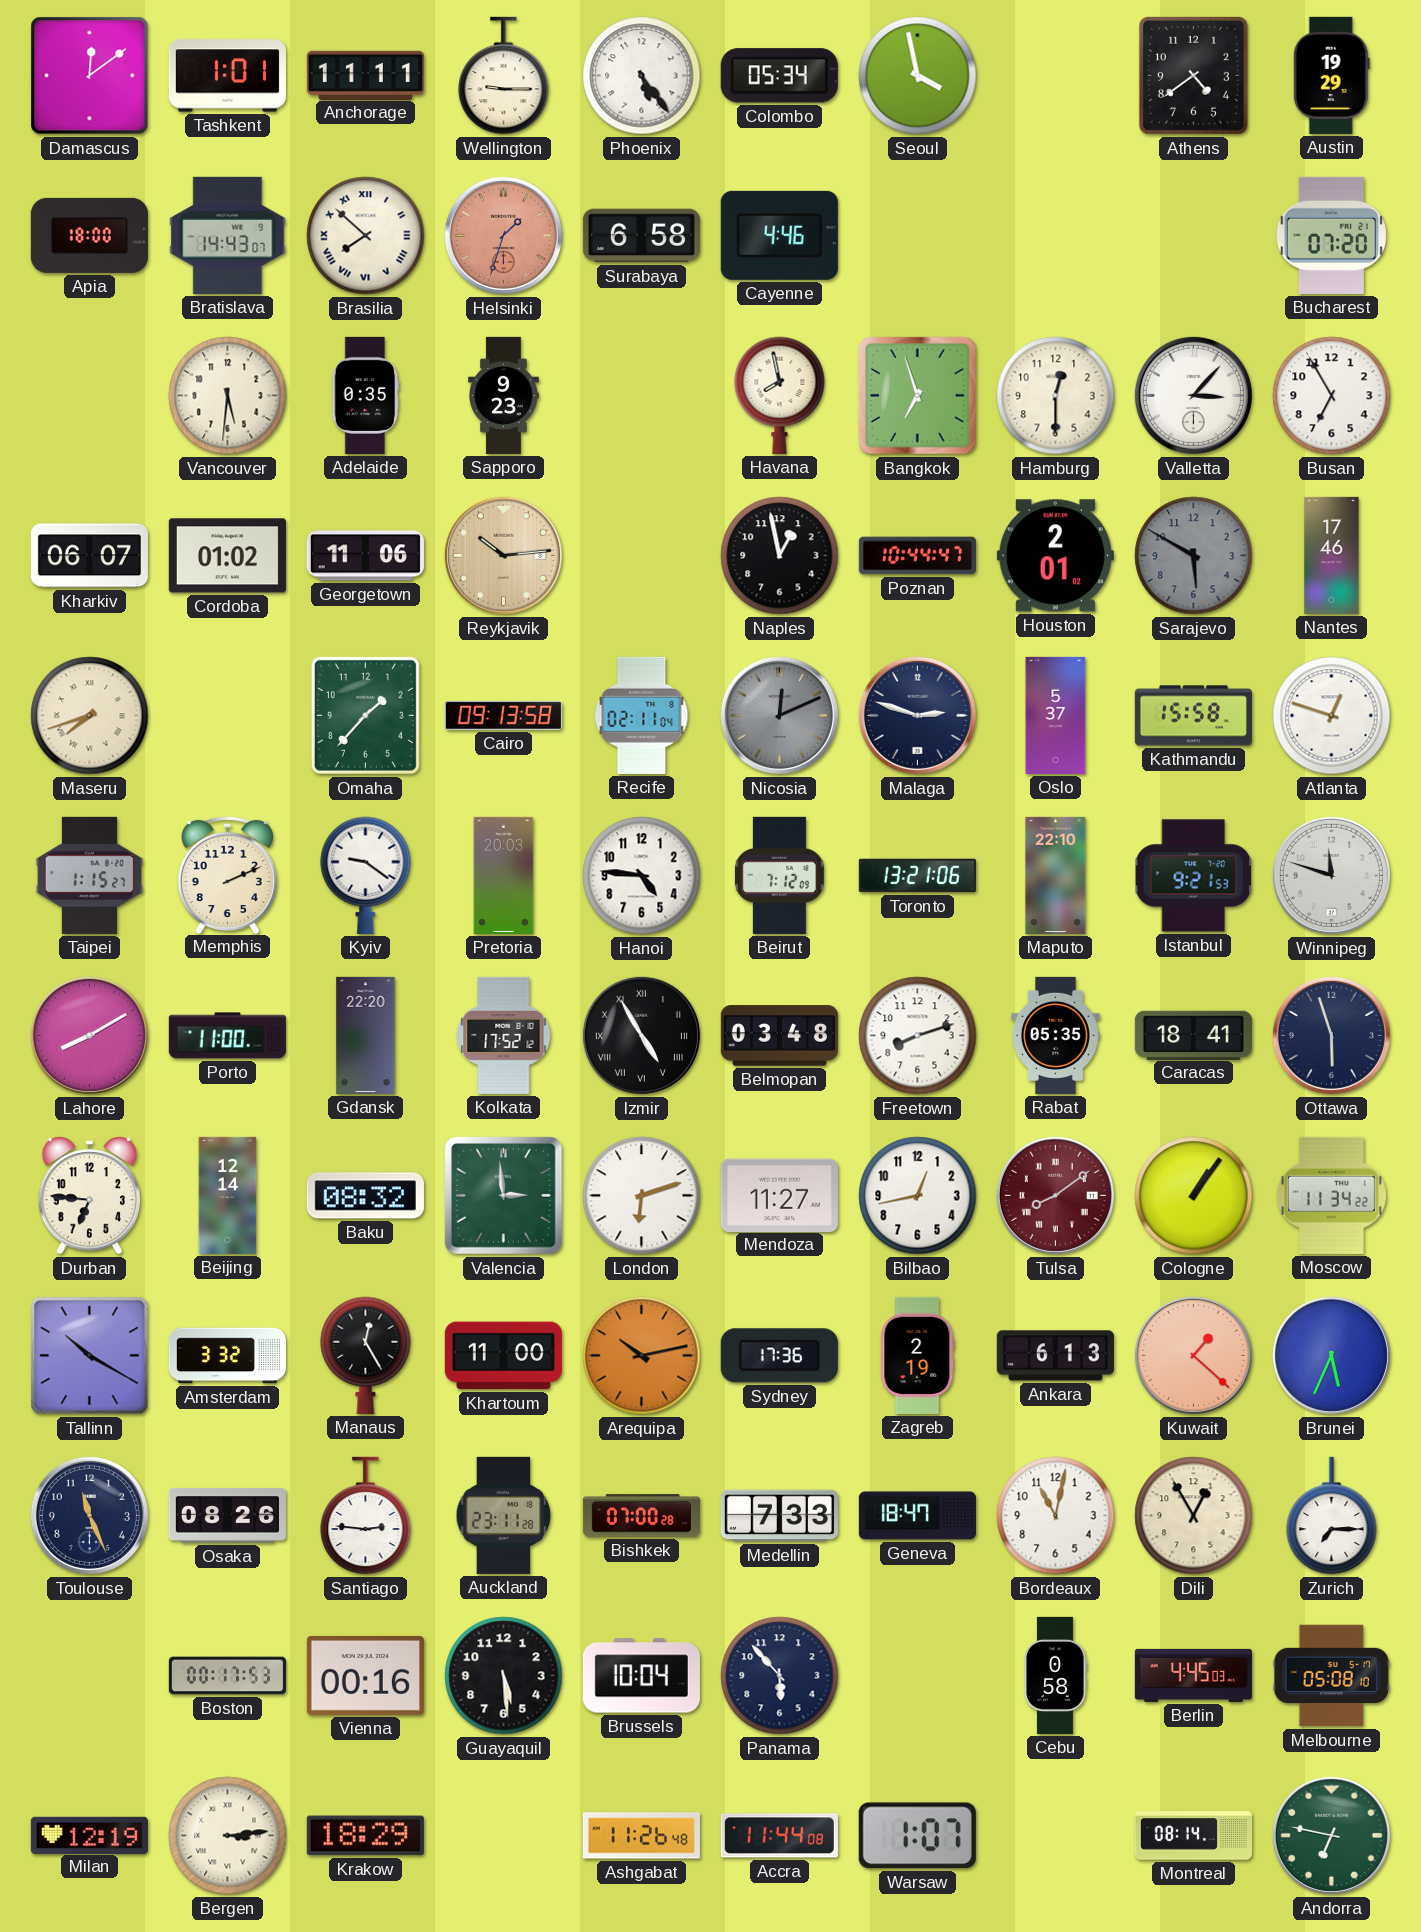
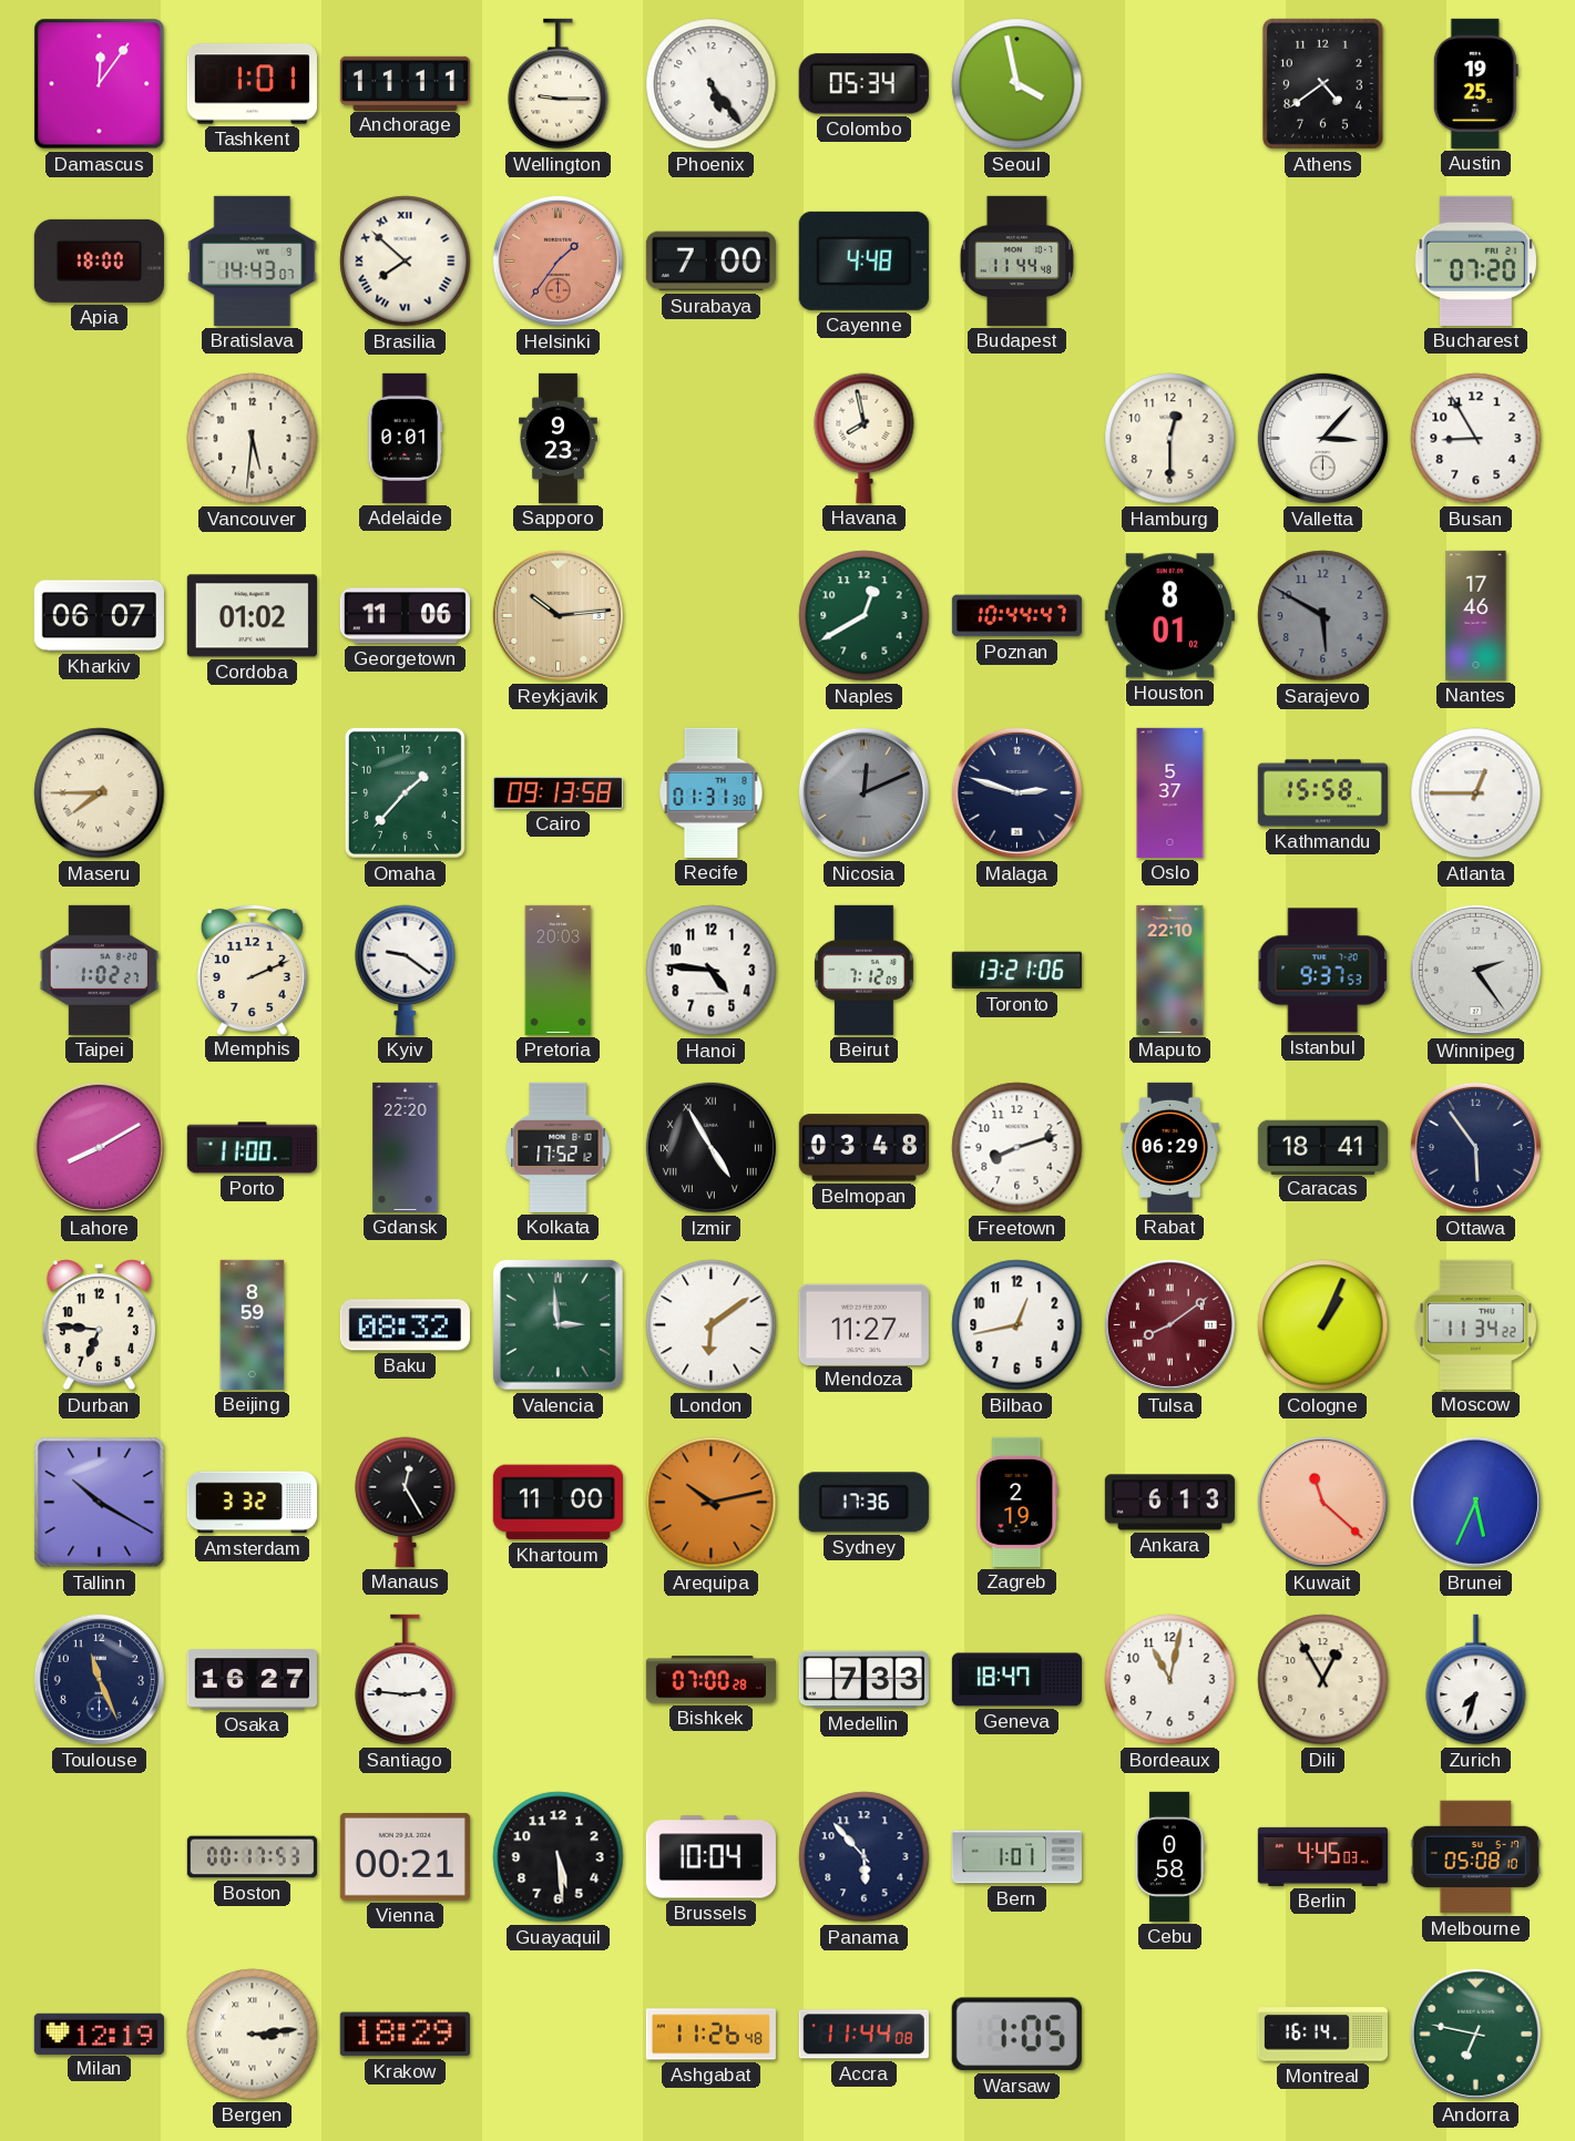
Damascus: 12:09 -> 12:06
Austin: 19:29 -> 19:25
Helsinki: 1:33 -> 1:36
Surabaya: 6:58 -> 7:00
Cayenne: 4:46 -> 4:48
Budapest: none -> 11:44
Adelaide: 0:35 -> 0:01
Bangkok: 6:57 -> none
Busan: 6:55 -> 8:55
Naples: 12:58 -> 12:40
Naples dial: black -> green
Houston: 2:01 -> 8:01
Maseru: 7:42 -> 7:45
Recife: 02:11 -> 01:31
Atlanta: 12:48 -> 12:45
Taipei: 1:15 -> 1:02
Istanbul: 9:21 -> 9:37
Winnipeg: 11:48 -> 2:24
Rabat: 05:35 -> 06:29
Ottawa: 5:57 -> 5:54
Beijing: 12:14 -> 8:59
London: 6:12 -> 6:09
Cologne: 1:06 -> 1:04
Kuwait: 1:22 -> 11:22
Osaka: 08:26 -> 16:27
Auckland: 23:11 -> none
Zurich: 7:15 -> 7:33
Vienna: 00:16 -> 00:21
Bern: none -> 1:01
Warsaw: 1:07 -> 1:05
Montreal: 08:14 -> 16:14
